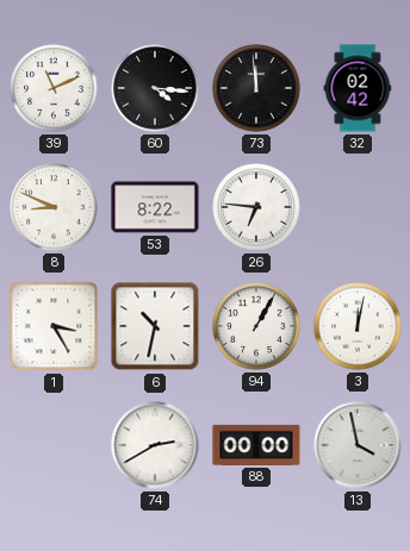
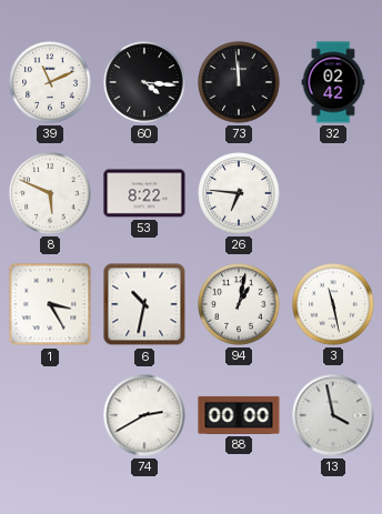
8: 8:49 -> 5:49
94: 1:05 -> 1:02
3: 12:02 -> 11:28
